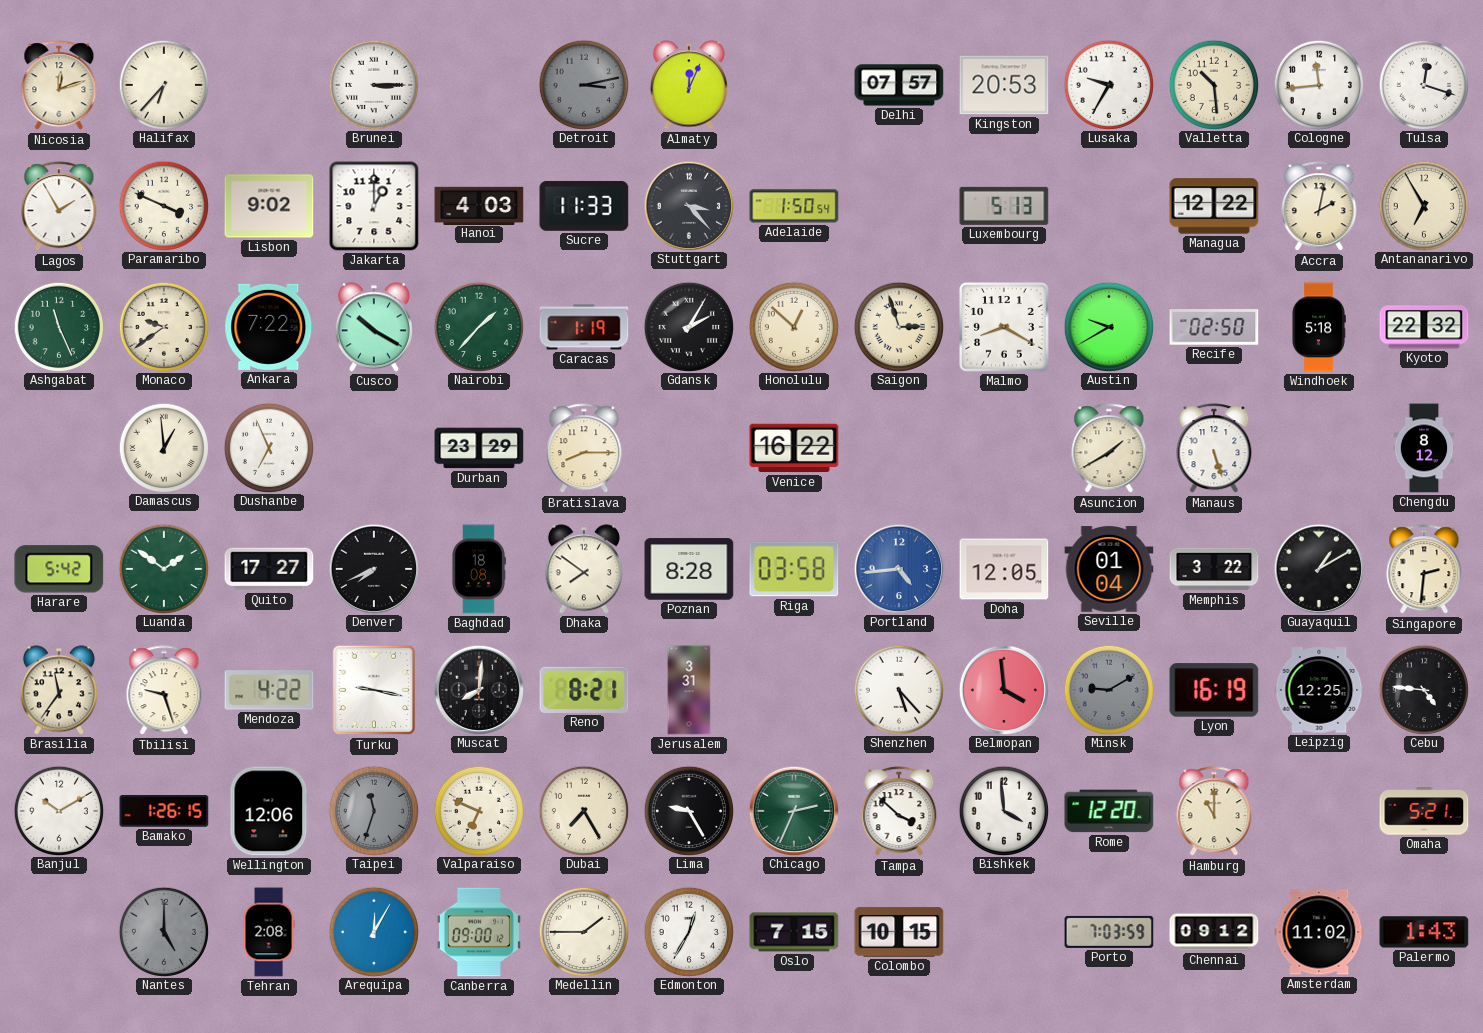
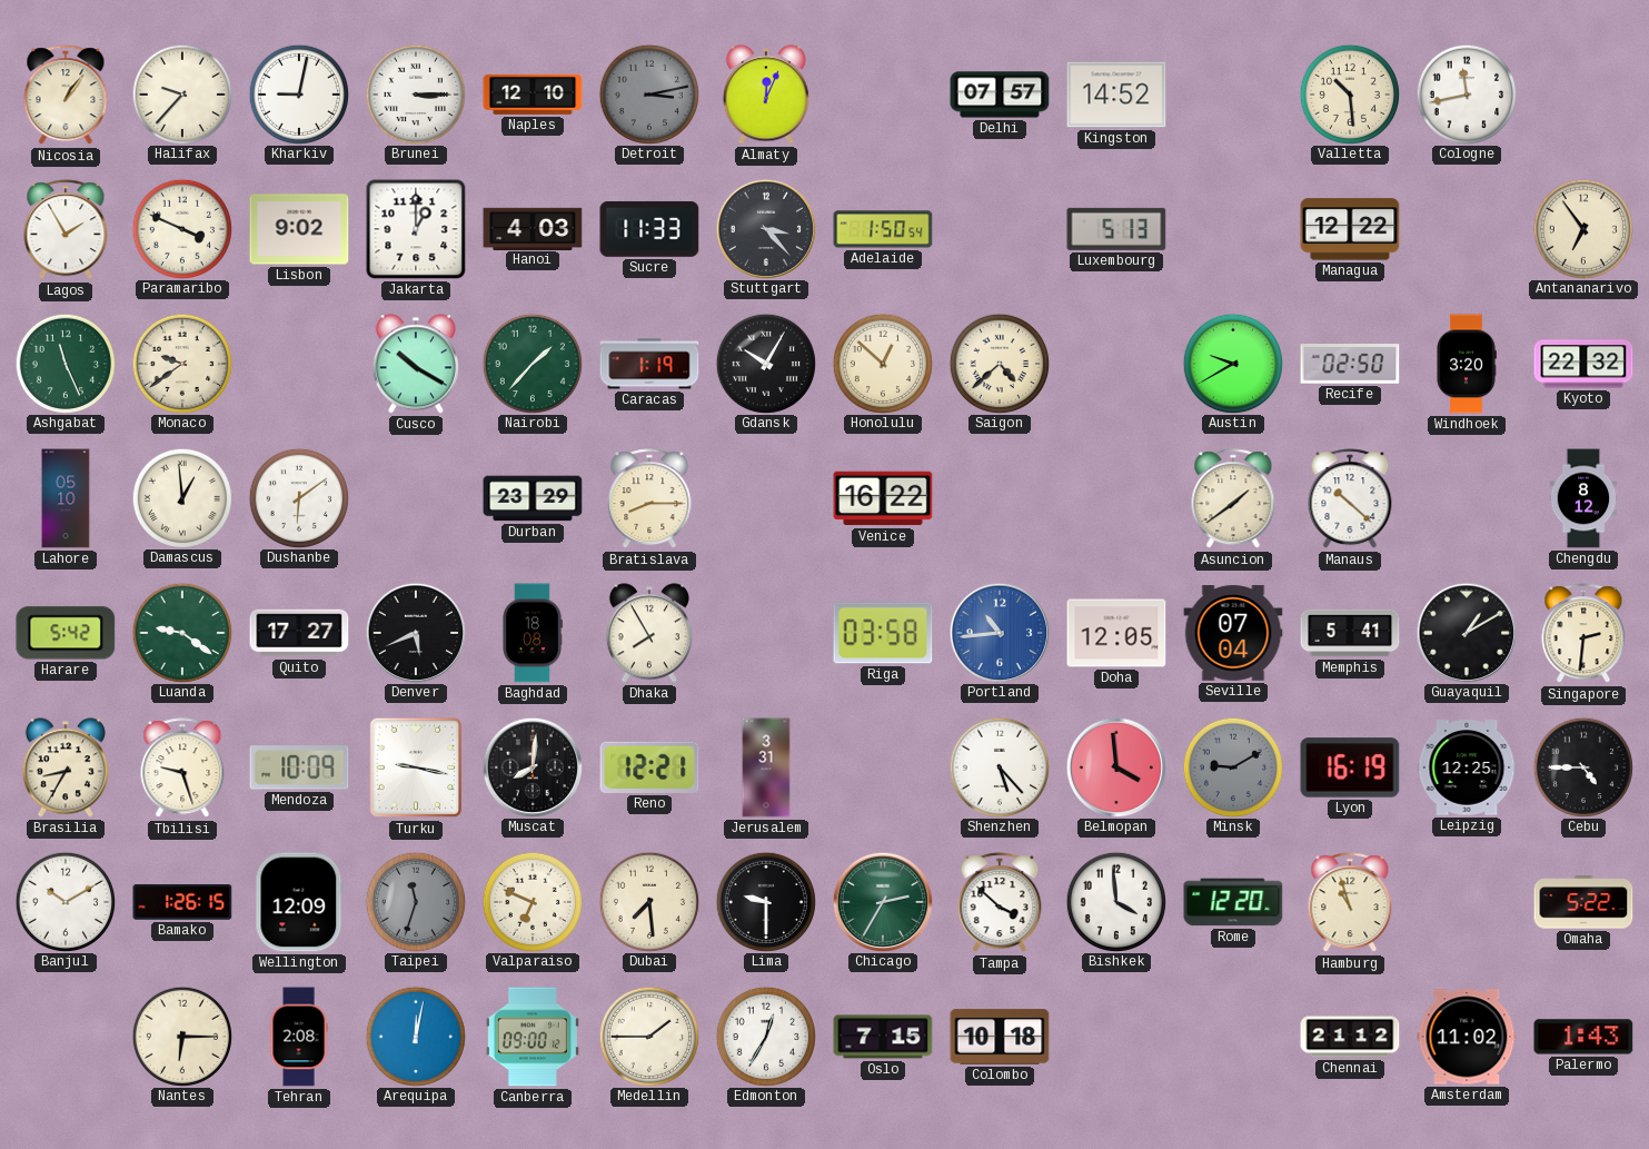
Nicosia: 12:12 -> 1:06
Halifax: 6:37 -> 9:37
Kharkiv: none -> 9:02
Naples: none -> 12:10
Kingston: 20:53 -> 14:52
Lusaka: 9:35 -> none
Cologne: 11:44 -> 11:43
Tulsa: 12:18 -> none
Accra: 2:02 -> none
Antananarivo: 6:55 -> 6:54
Ankara: 7:22 -> none
Gdansk: 2:05 -> 10:05
Saigon: 2:57 -> 4:38
Malmo: 8:20 -> none
Windhoek: 5:18 -> 3:20
Lahore: none -> 05:10
Dushanbe: 6:56 -> 6:09
Asuncion: 1:40 -> 1:39
Manaus: 5:27 -> 10:22
Luanda: 1:51 -> 9:21
Denver: 7:41 -> 5:41
Dhaka: 7:51 -> 7:55
Poznan: 8:28 -> none
Portland: 4:44 -> 10:44
Seville: 01:04 -> 07:04
Memphis: 3:22 -> 5:41
Brasilia: 11:36 -> 8:35
Mendoza: 4:22 -> 10:09
Reno: 8:21 -> 12:21
Cebu: 4:46 -> 4:45
Wellington: 12:06 -> 12:09
Dubai: 7:25 -> 7:29
Lima: 9:25 -> 9:30
Chicago: 2:34 -> 2:35
Hamburg: 11:00 -> 10:57
Omaha: 5:21 -> 5:22
Nantes: 5:00 -> 6:15
Nantes dial: grey -> cream
Arequipa: 12:05 -> 12:02
Colombo: 10:15 -> 10:18
Porto: 7:03 -> none
Chennai: 09:12 -> 21:12
